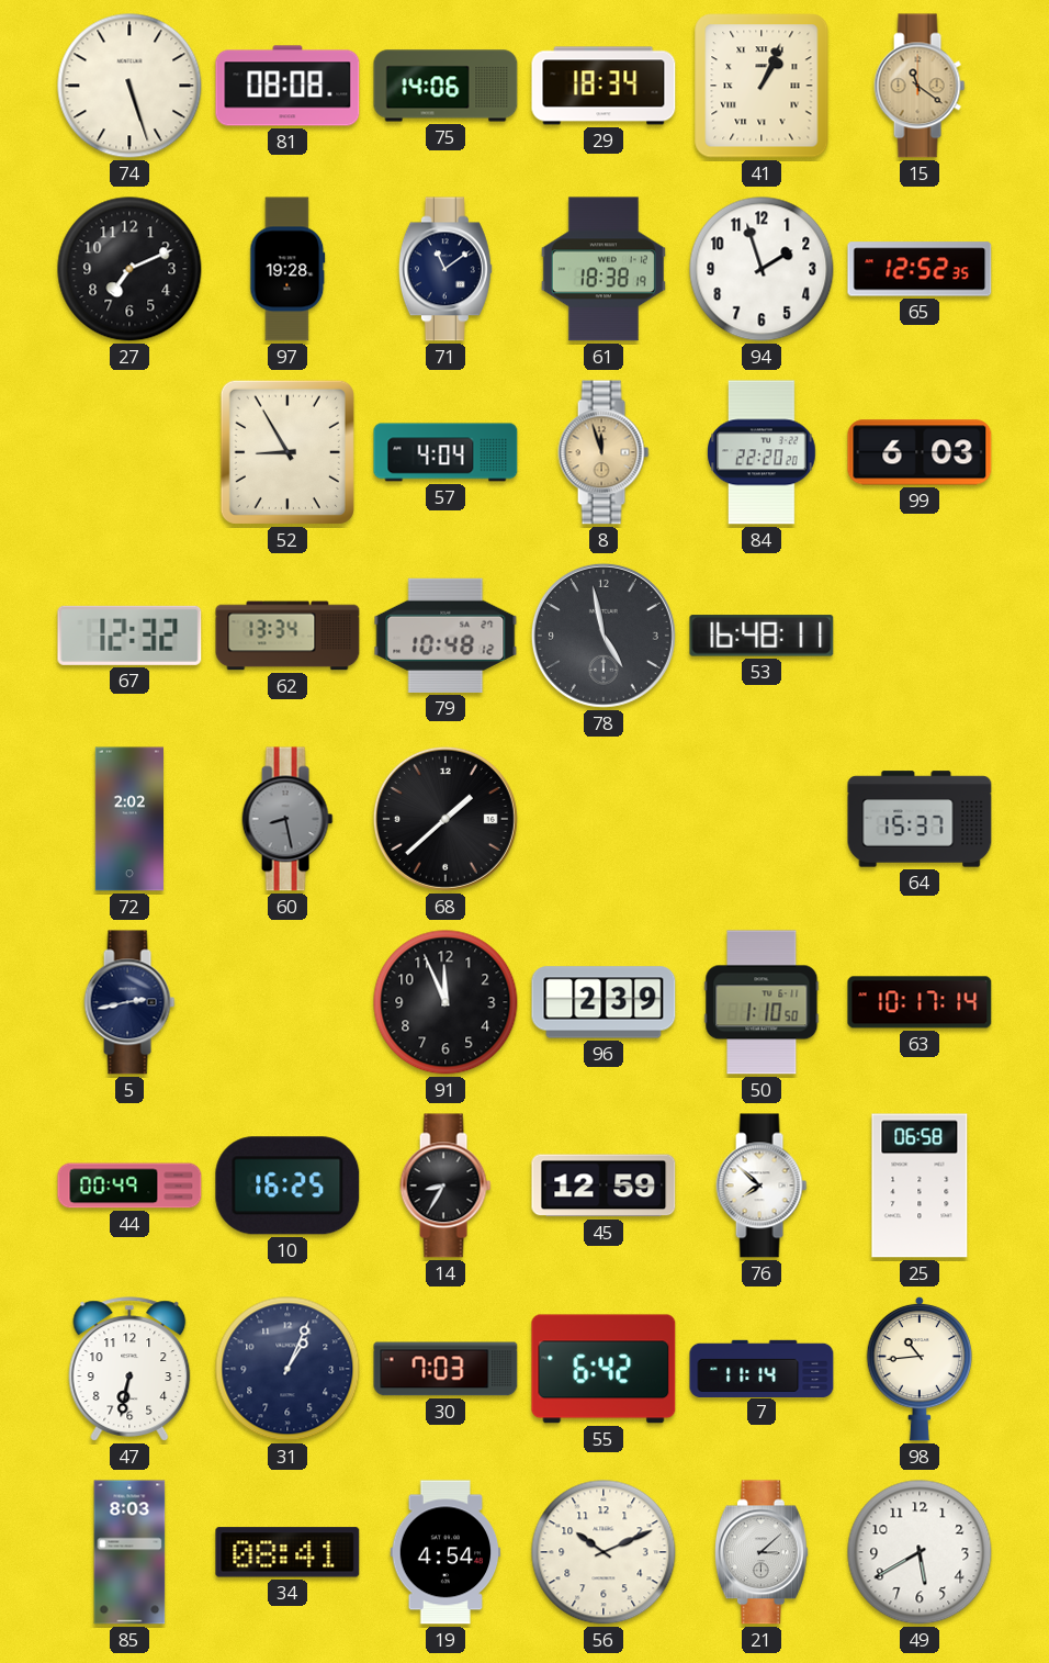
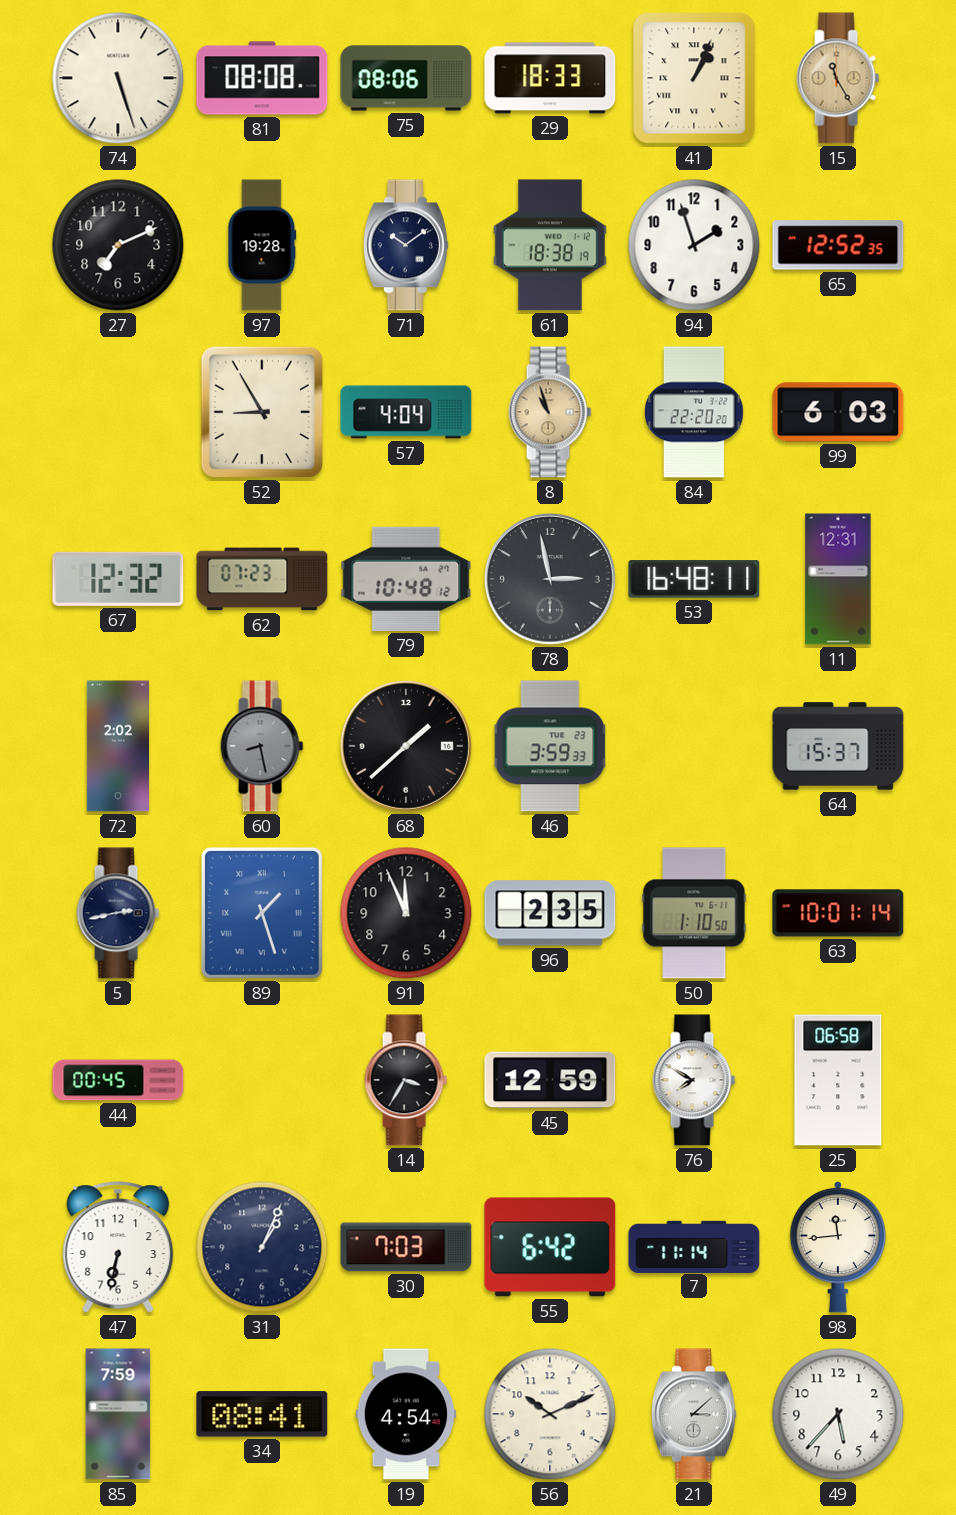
75: 14:06 -> 08:06
29: 18:34 -> 18:33
15: 11:21 -> 11:25
71: 11:09 -> 10:09
8: 11:57 -> 10:57
62: 13:34 -> 07:23
78: 4:58 -> 2:58
11: none -> 12:31
46: none -> 3:59
89: none -> 1:27
96: 2:39 -> 2:35
63: 10:17 -> 10:01
44: 00:49 -> 00:45
10: 16:25 -> none
14: 8:35 -> 3:35
76: 7:52 -> 7:50
98: 10:44 -> 11:44
85: 8:03 -> 7:59
49: 5:40 -> 5:37
